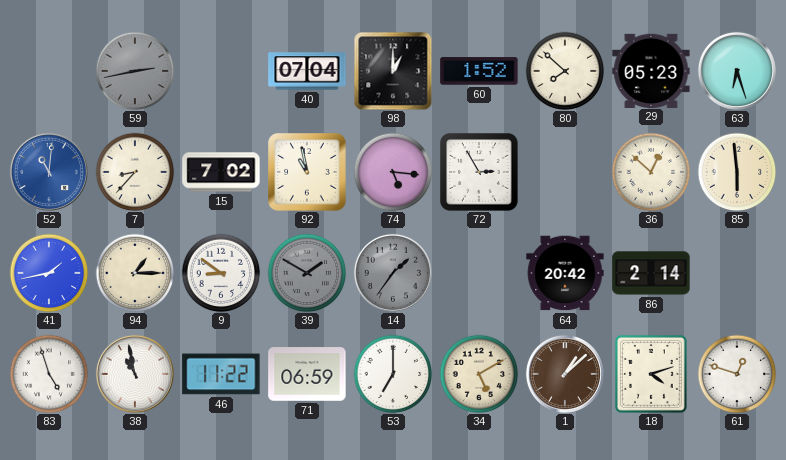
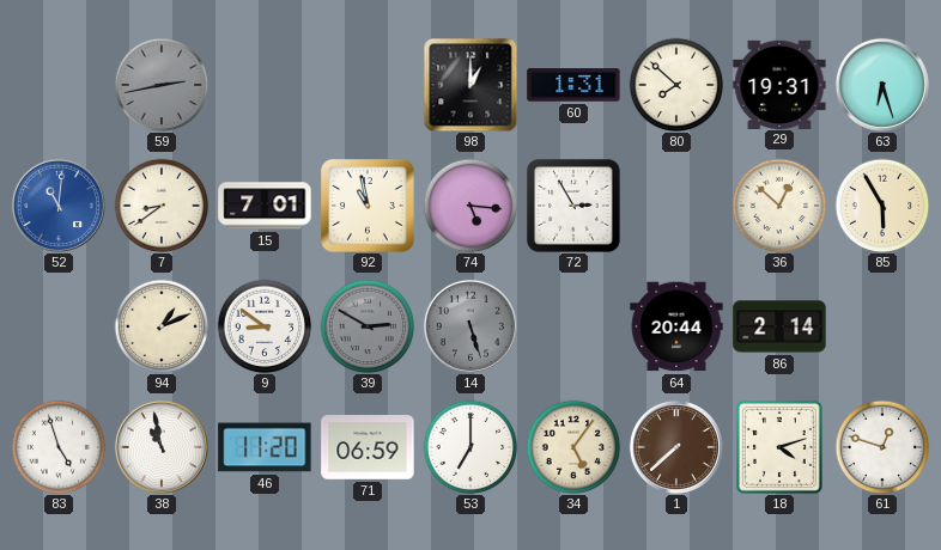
40: 07:04 -> none
60: 1:52 -> 1:31
29: 05:23 -> 19:31
7: 8:37 -> 8:39
15: 7:02 -> 7:01
85: 5:59 -> 5:55
41: 1:43 -> none
94: 1:15 -> 1:11
39: 1:50 -> 2:50
14: 1:36 -> 5:27
64: 20:42 -> 20:44
46: 11:22 -> 11:20
34: 5:10 -> 5:06
1: 1:08 -> 7:38
